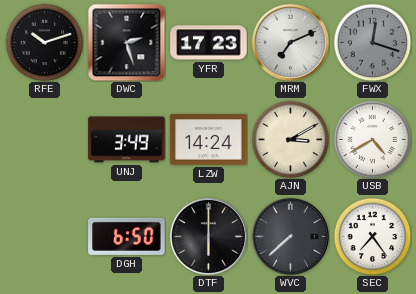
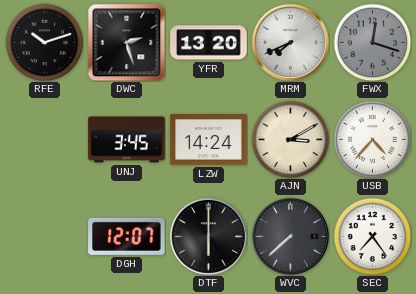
YFR: 17:23 -> 13:20
MRM: 7:11 -> 7:41
UNJ: 3:49 -> 3:45
USB: 4:40 -> 4:37
DGH: 6:50 -> 12:07
